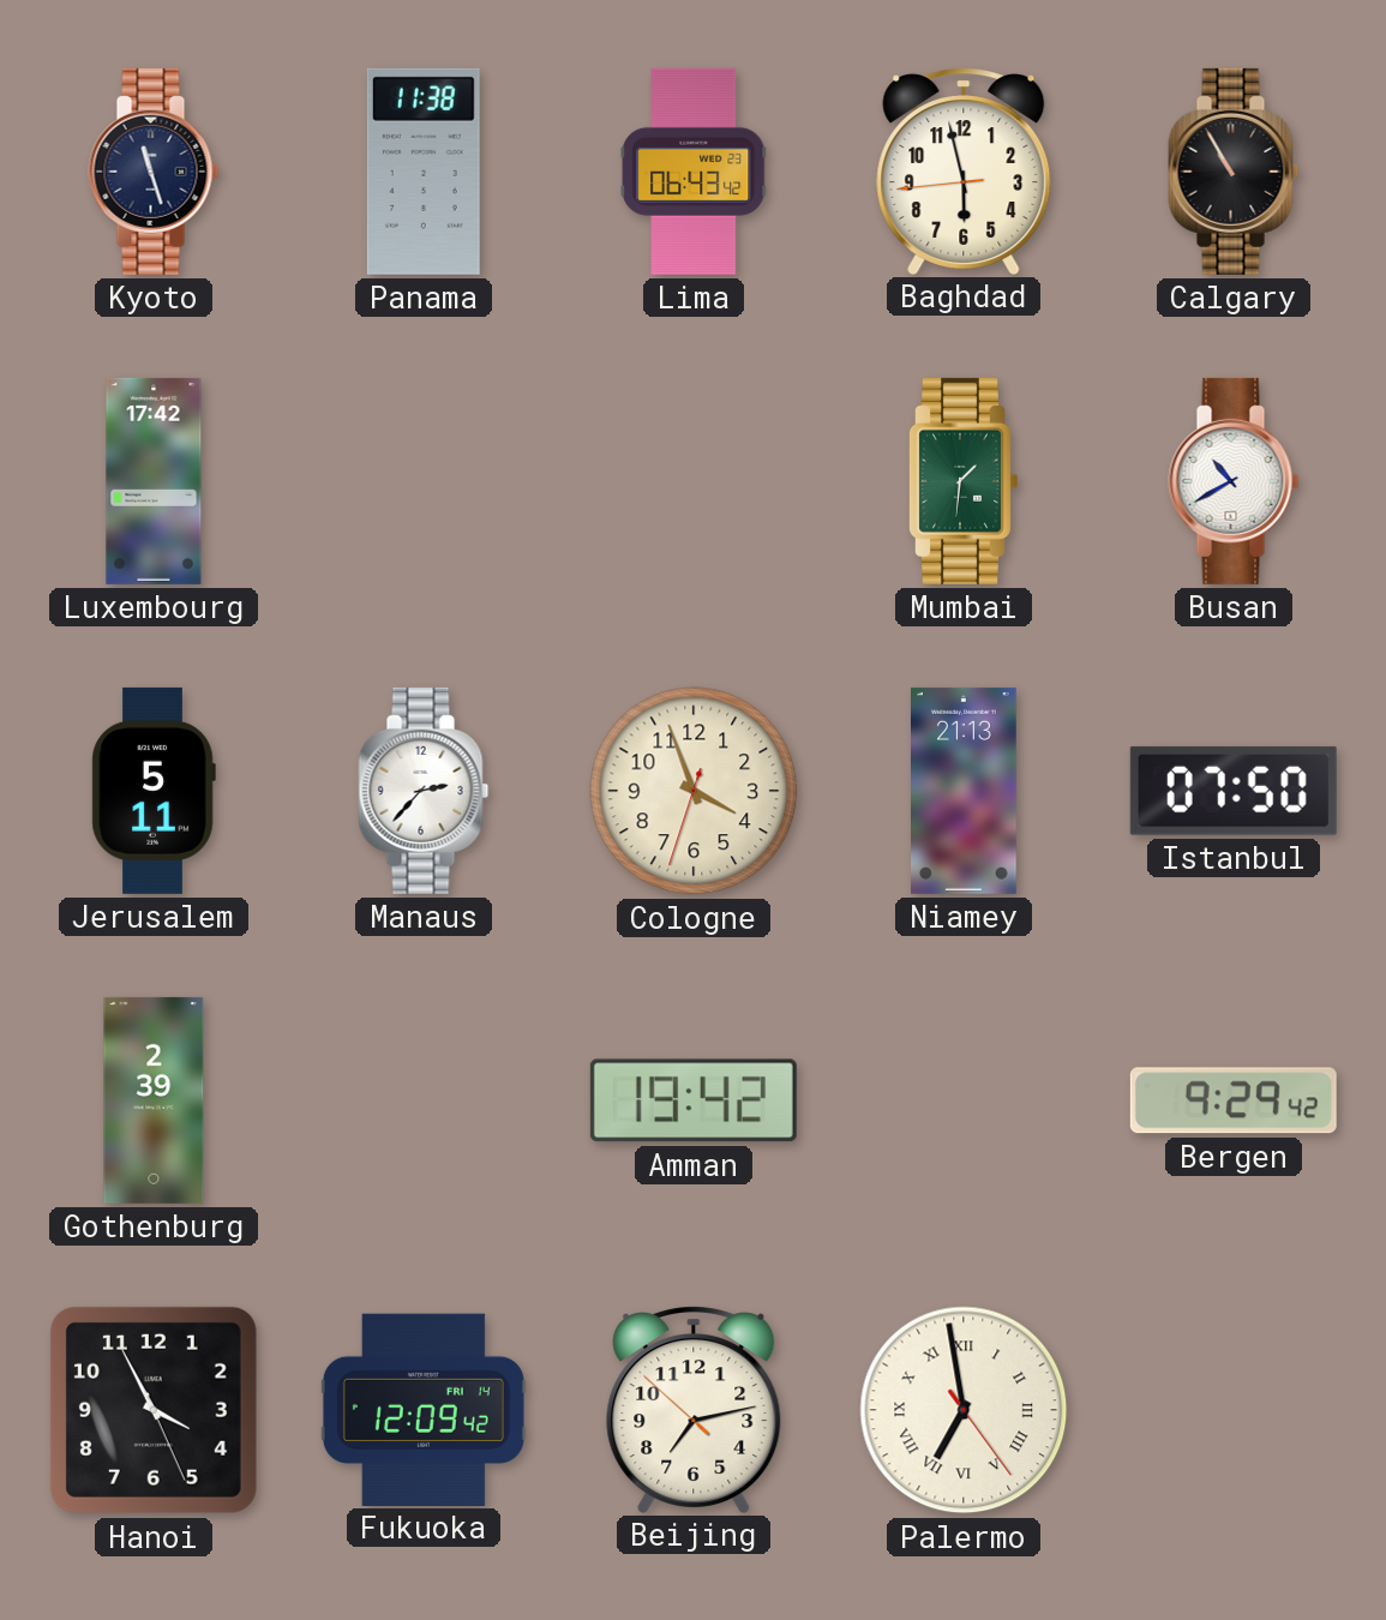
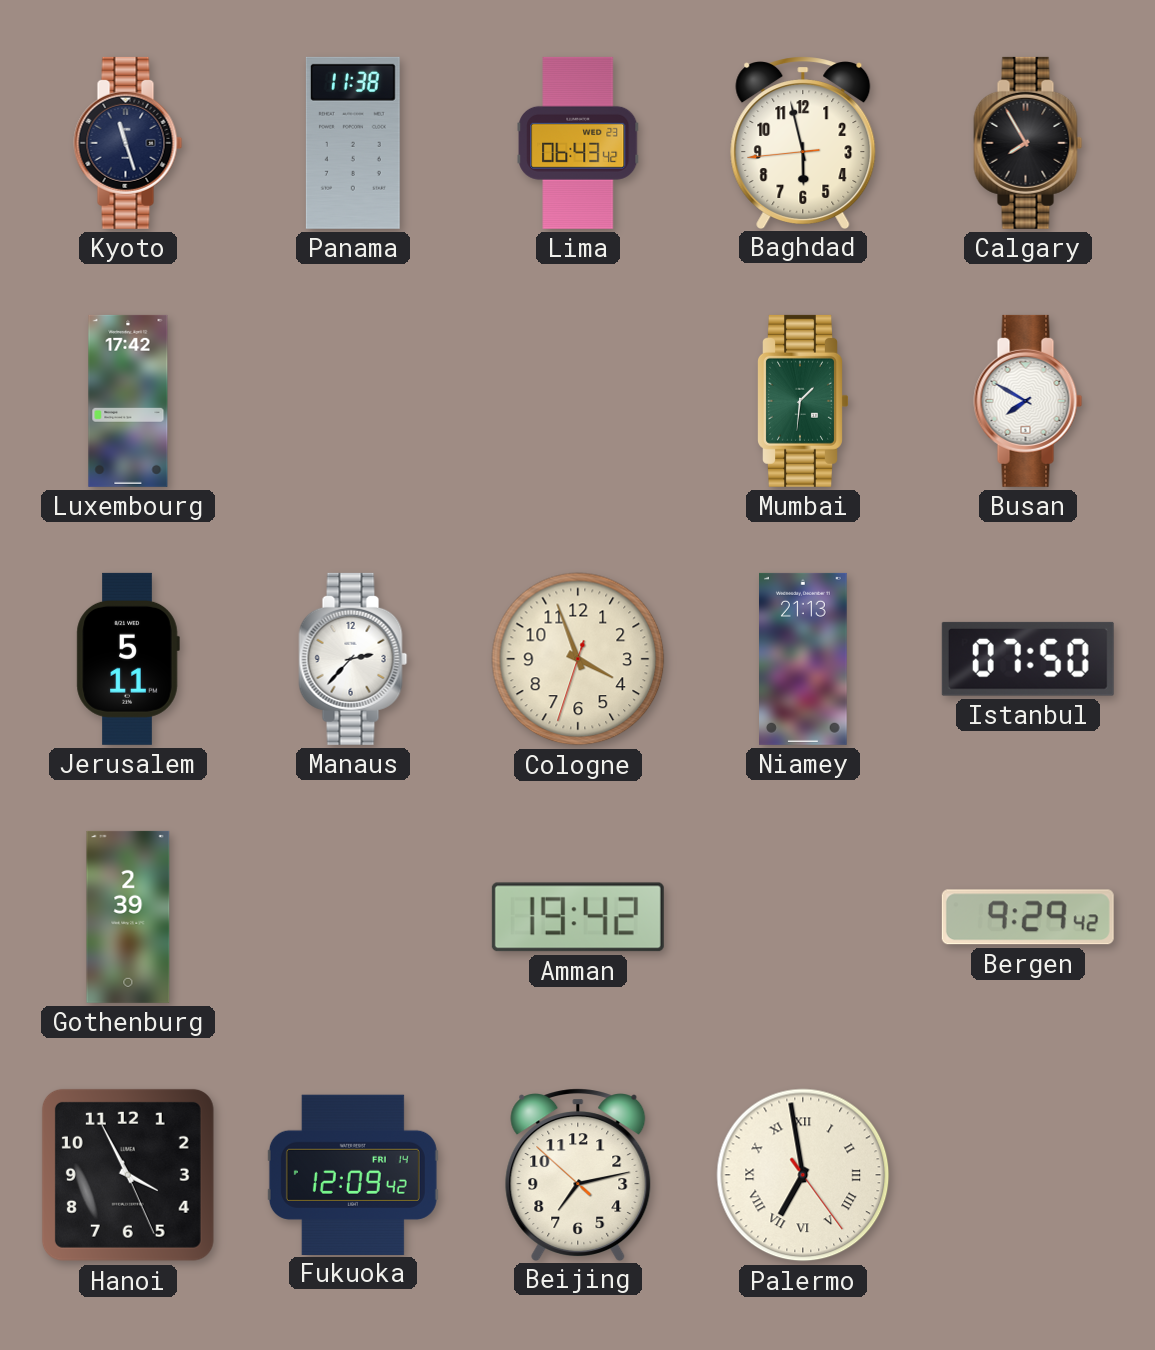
Calgary: 10:55 -> 7:55
Busan: 10:40 -> 7:50
